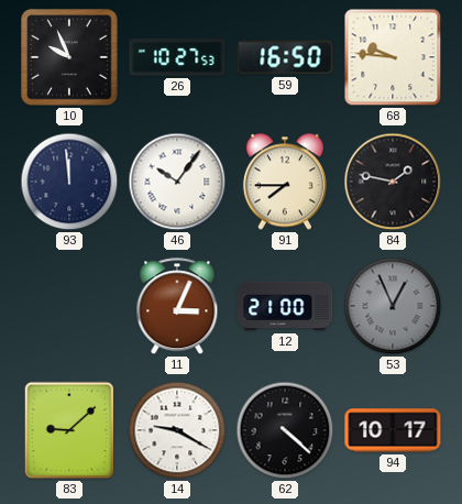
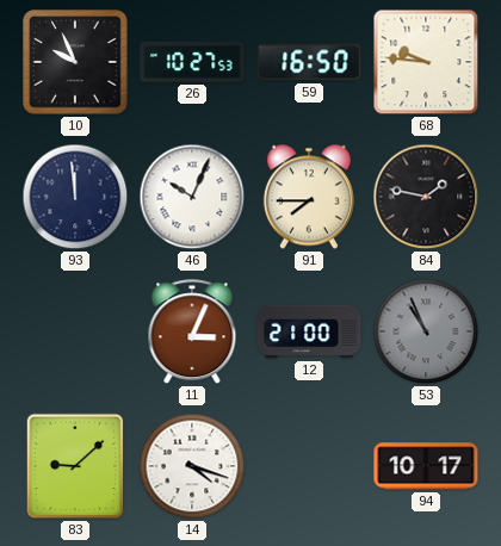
46: 10:06 -> 10:04
53: 12:56 -> 10:56
14: 9:20 -> 4:18
62: 4:22 -> none
